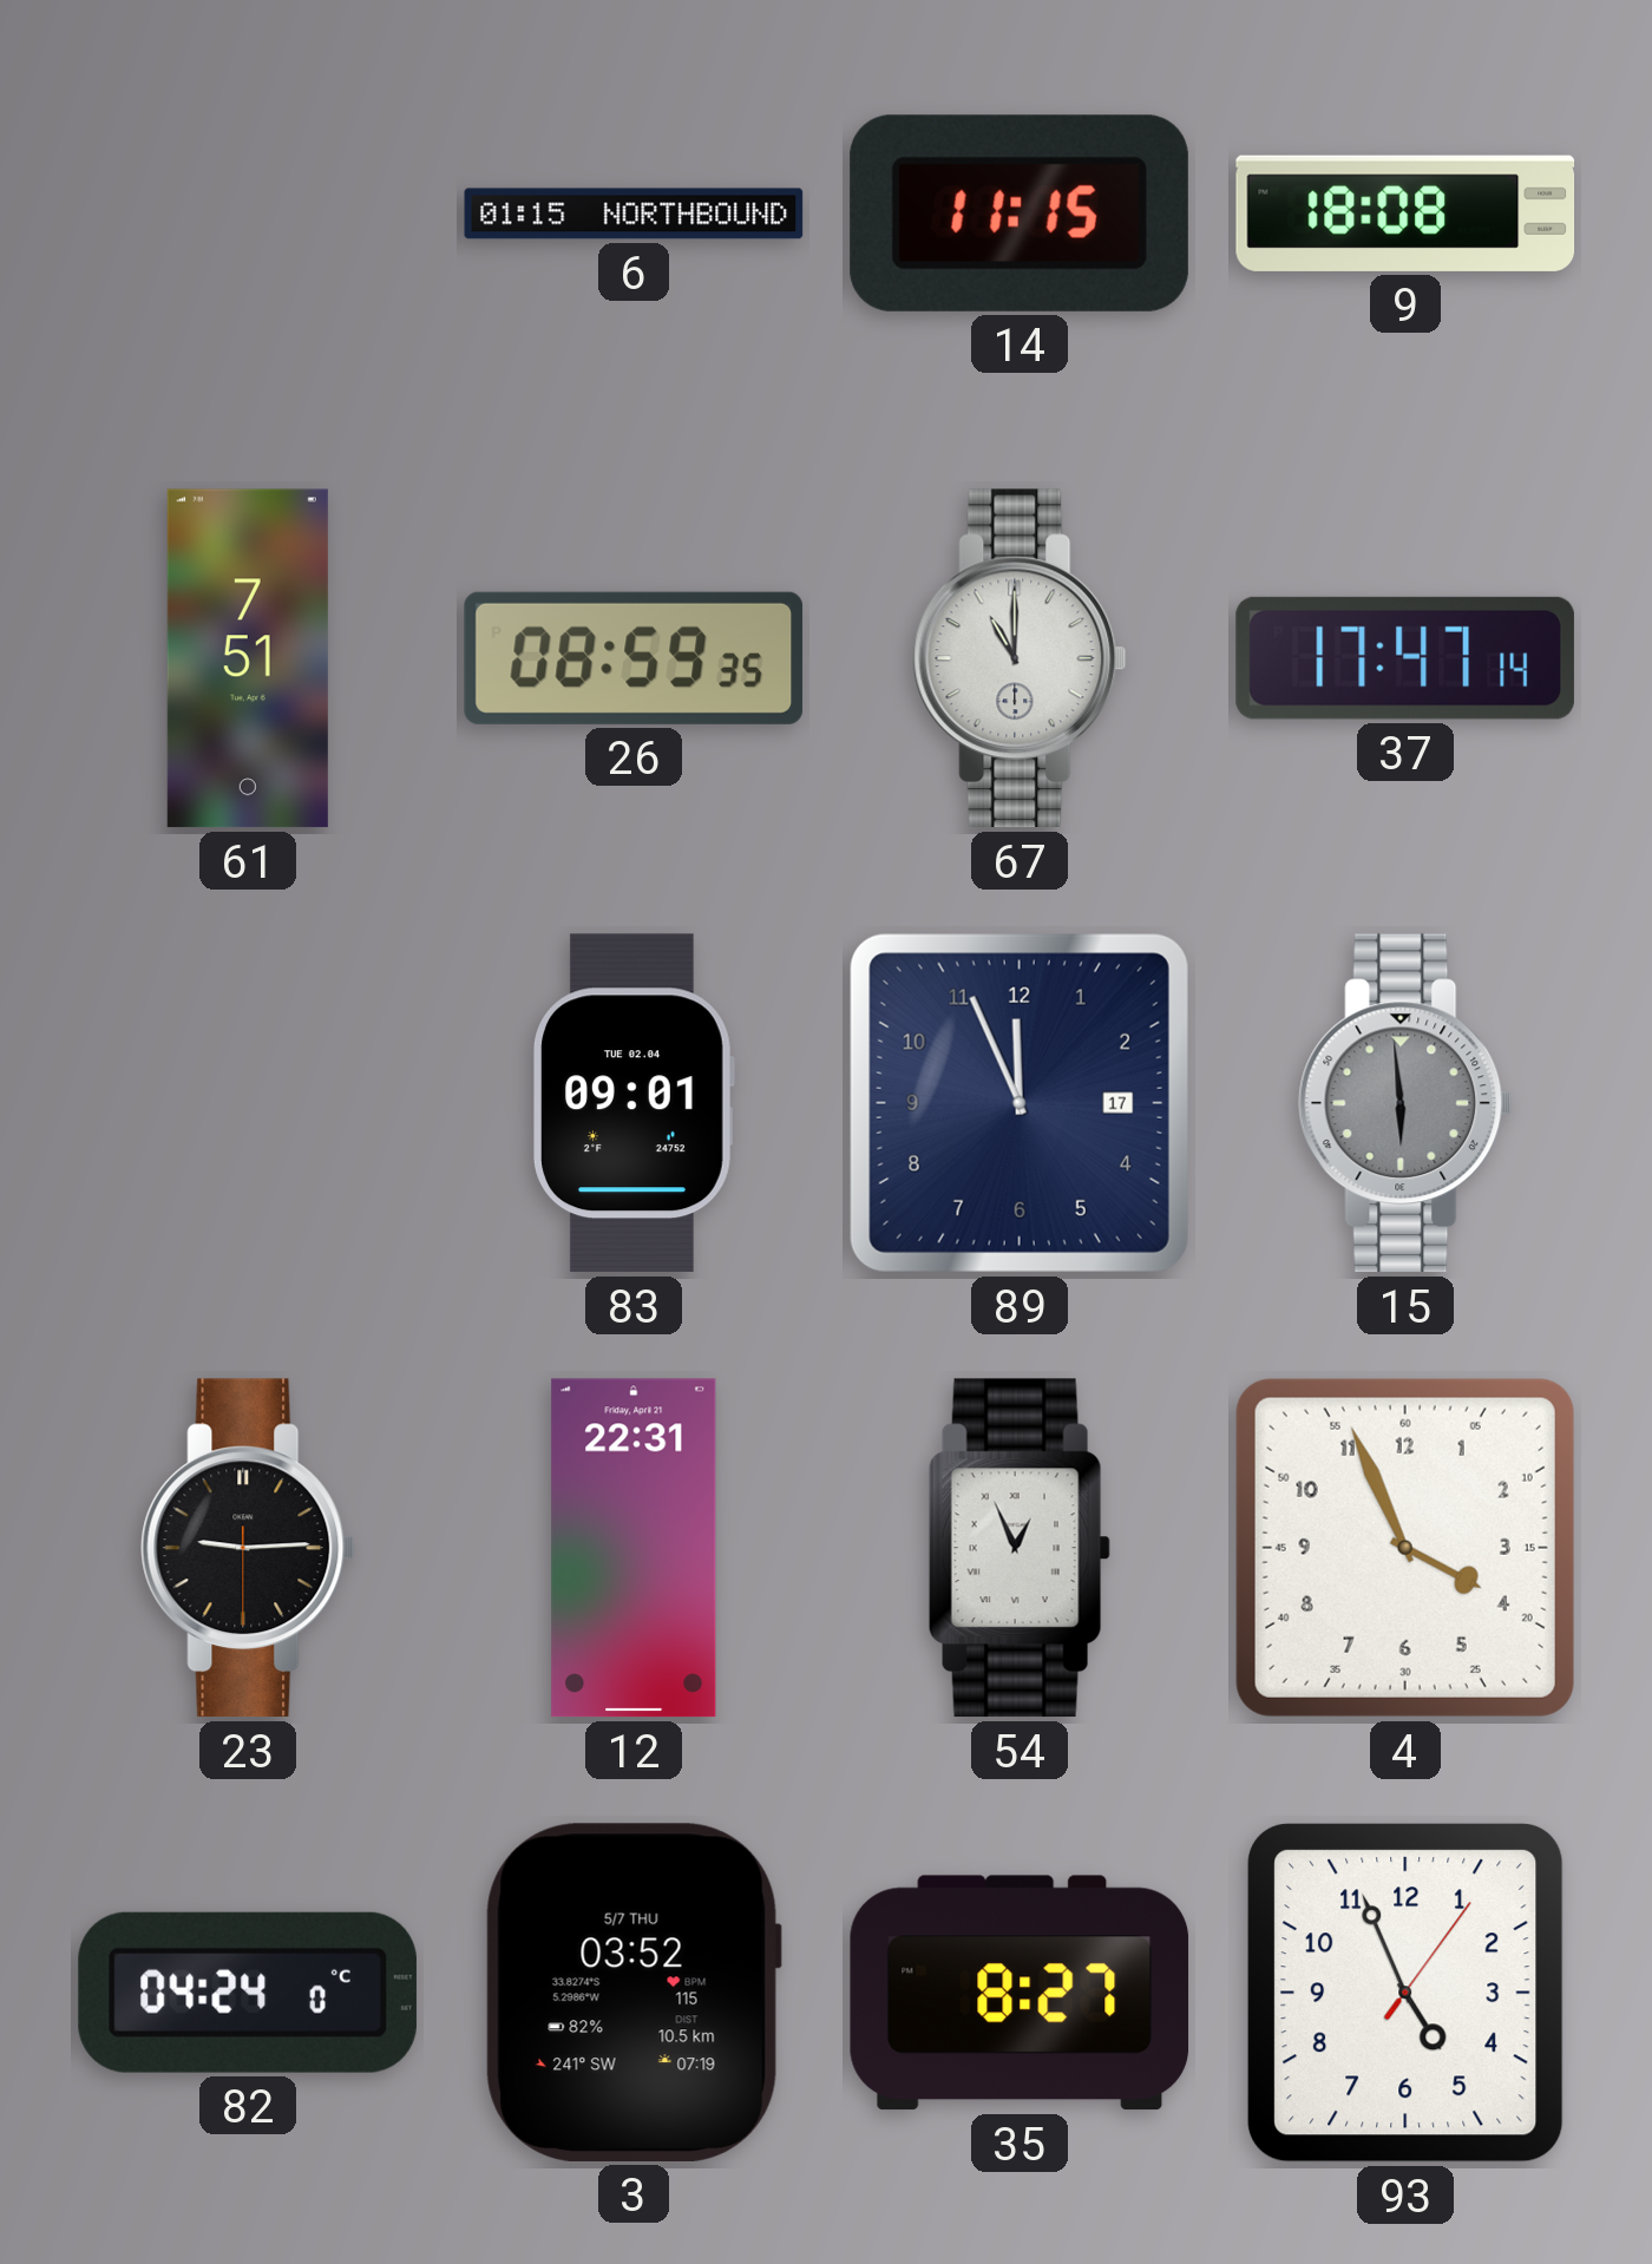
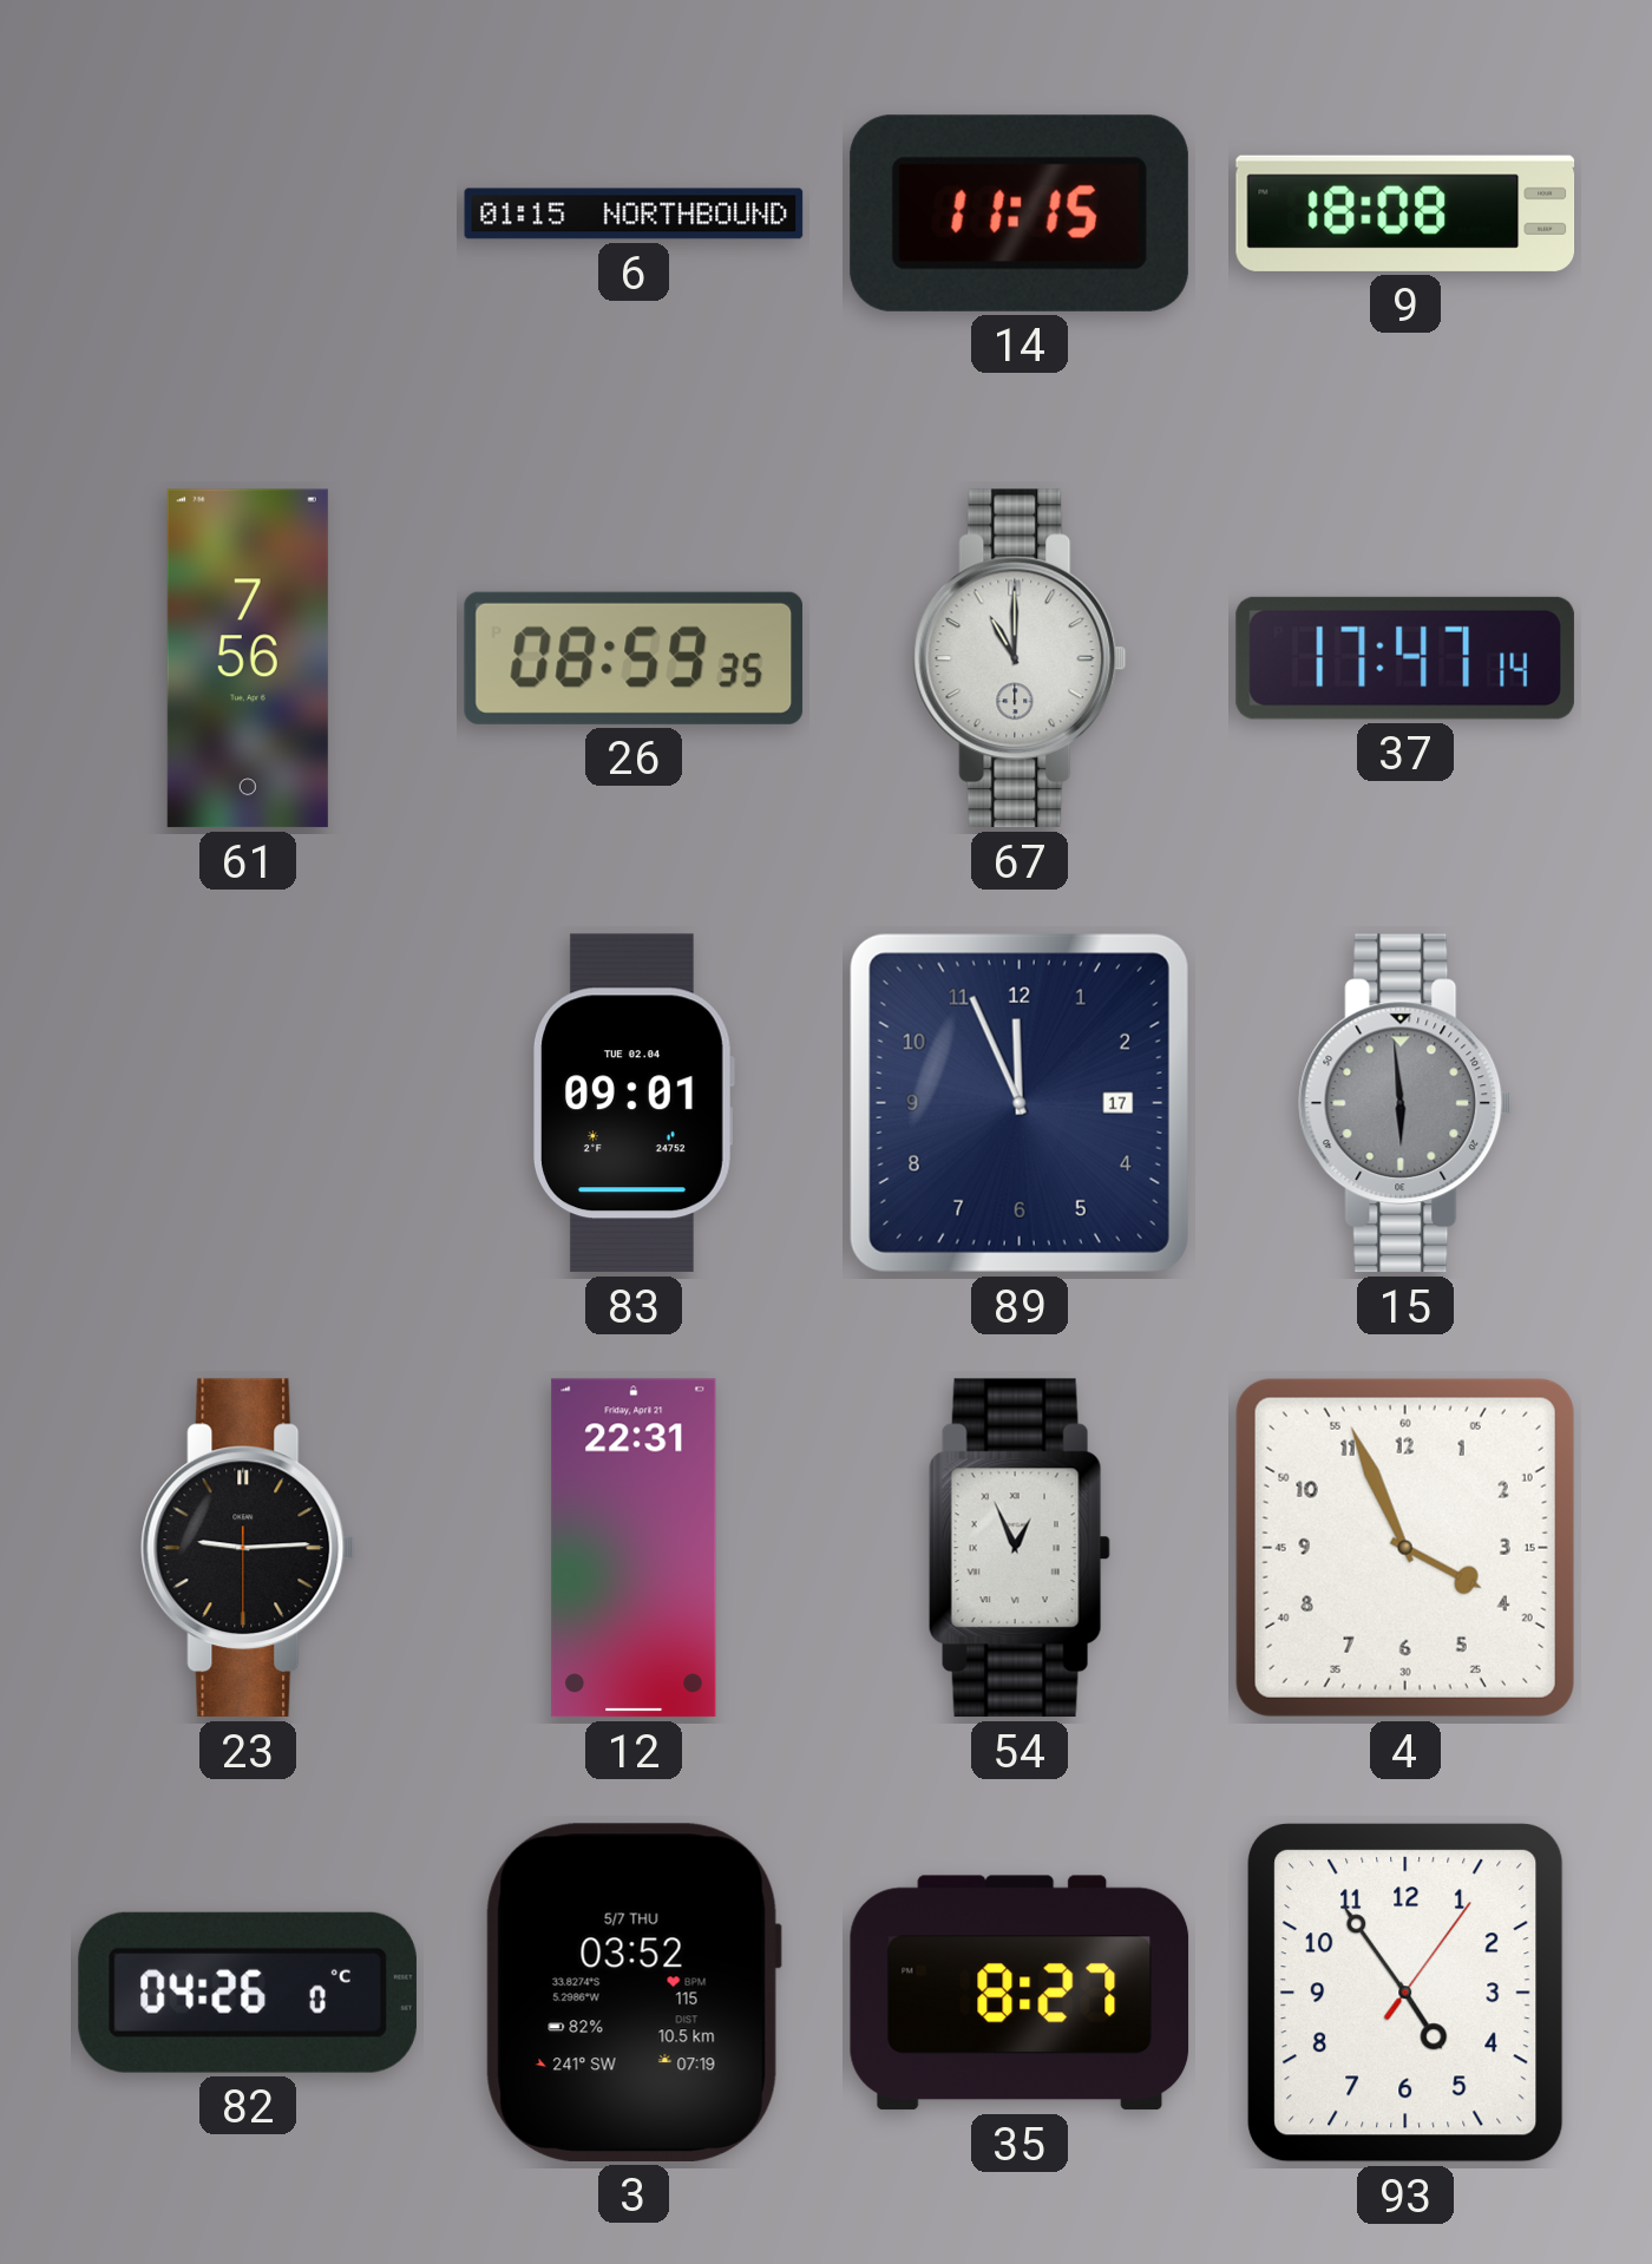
61: 7:51 -> 7:56
82: 04:24 -> 04:26
93: 4:56 -> 4:54
